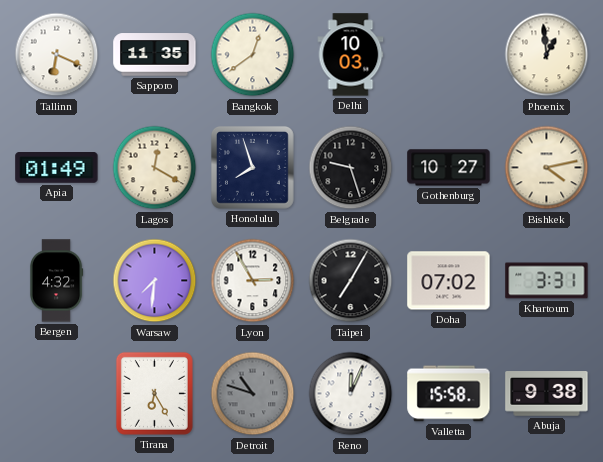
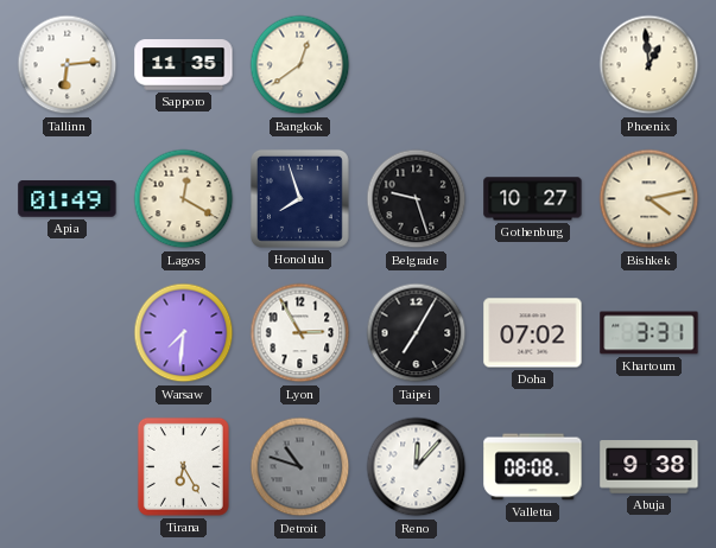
Tallinn: 6:19 -> 6:14
Delhi: 10:03 -> none
Bergen: 4:32 -> none
Reno: 12:04 -> 12:07
Valletta: 15:58 -> 08:08
